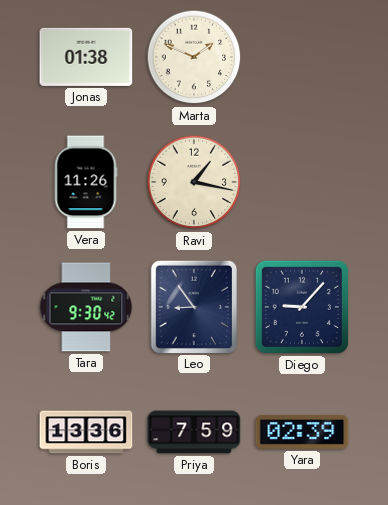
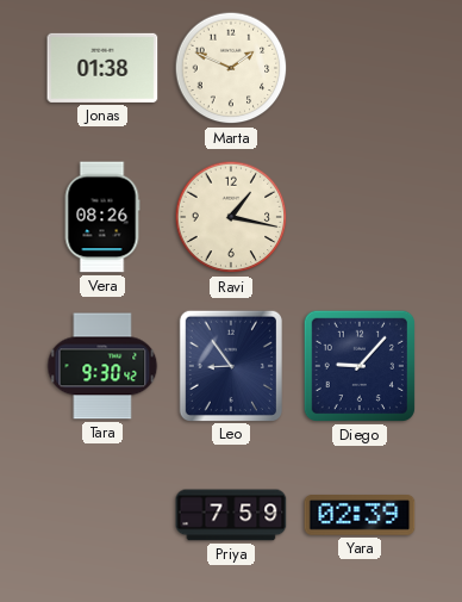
Vera: 11:26 -> 08:26
Boris: 13:36 -> none
